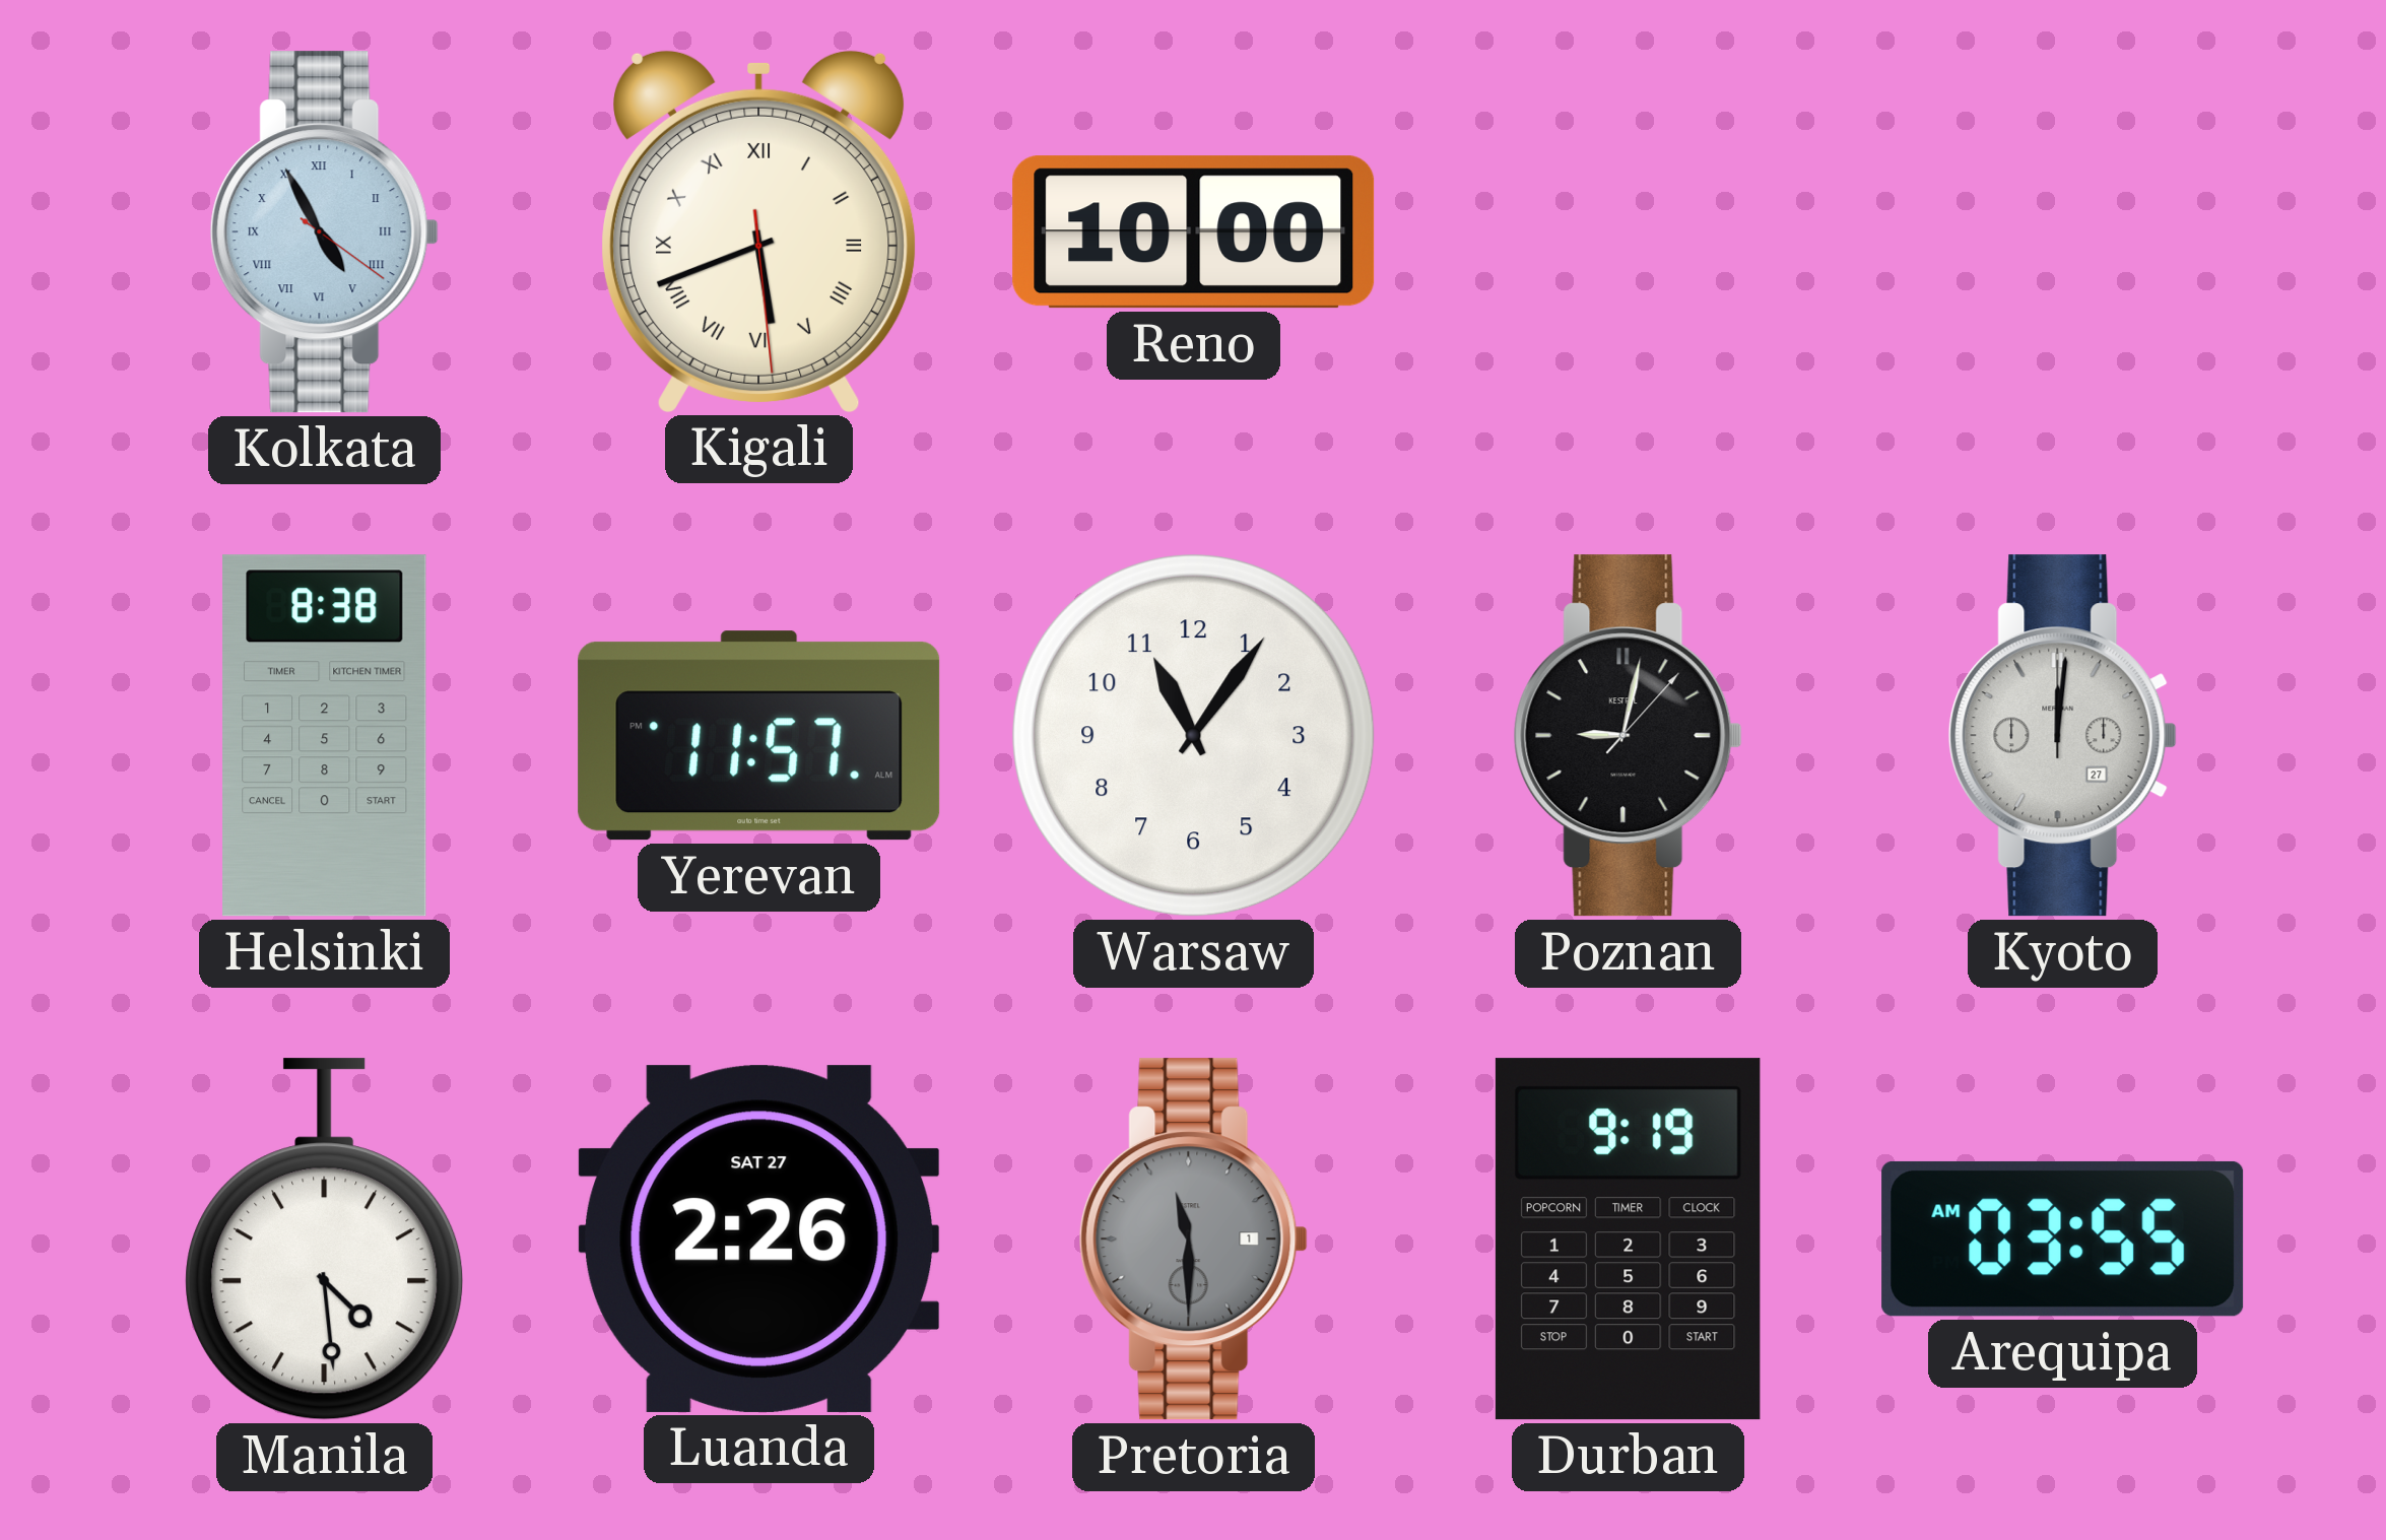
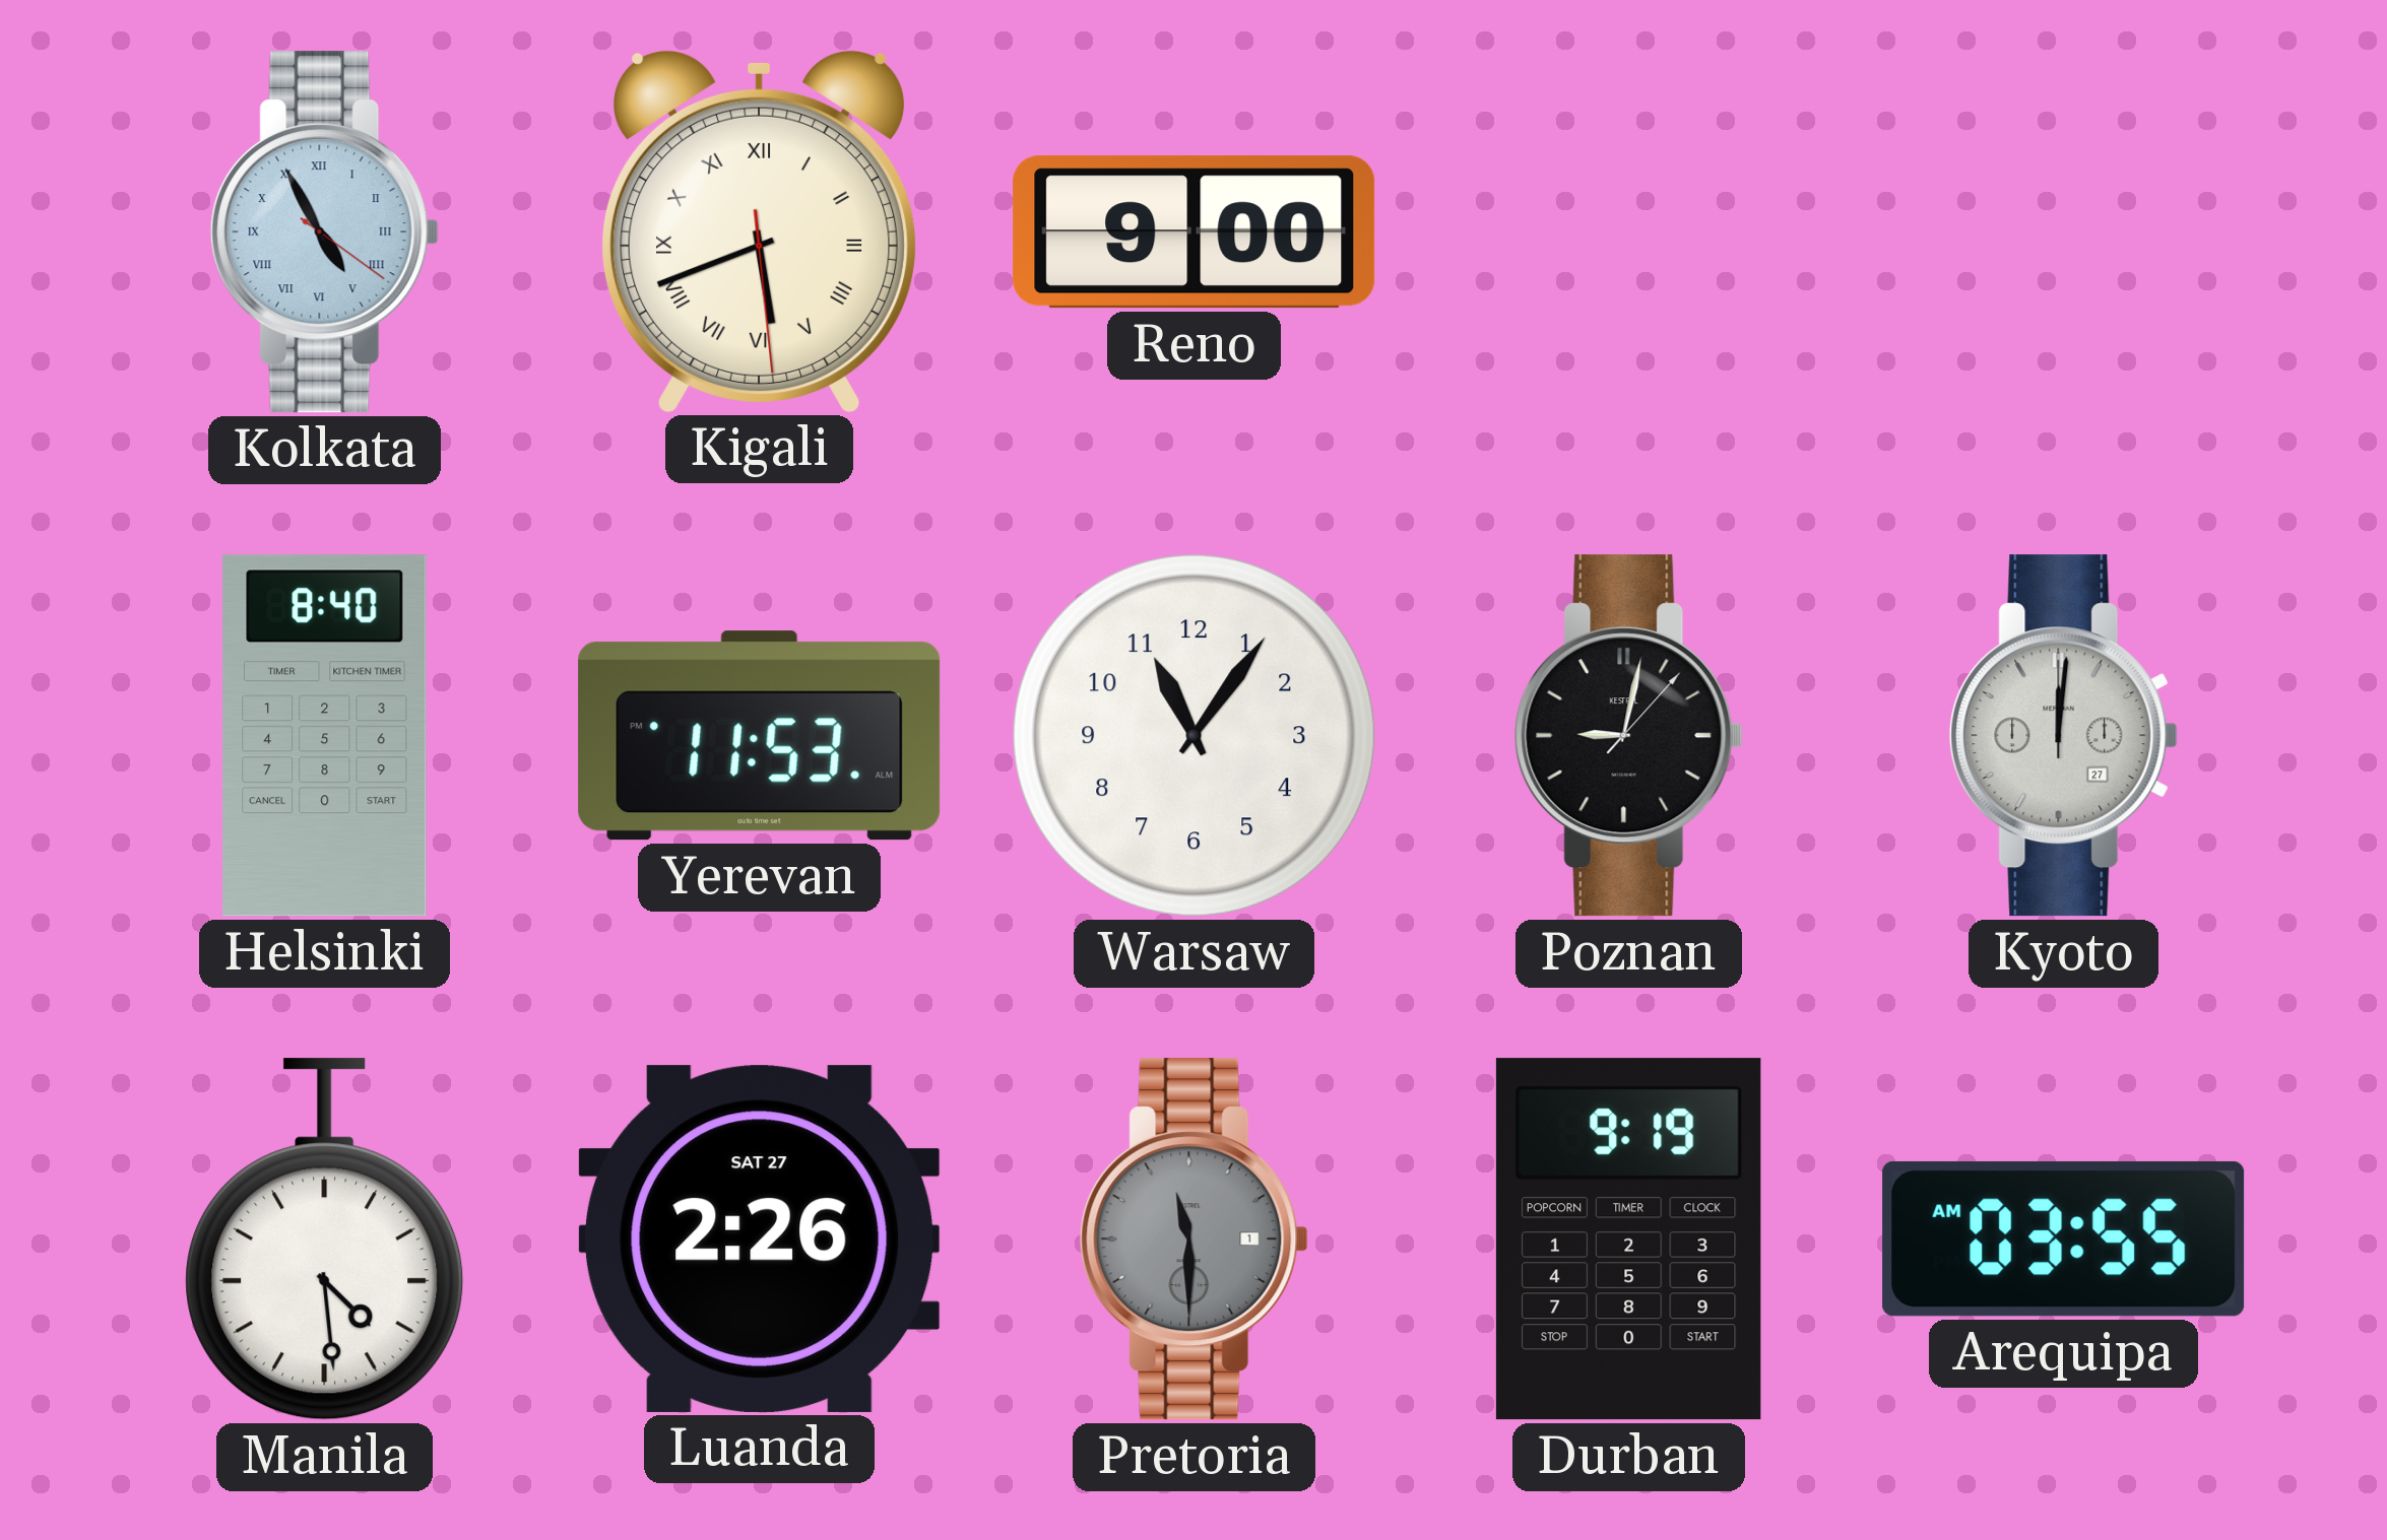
Reno: 10:00 -> 9:00
Helsinki: 8:38 -> 8:40
Yerevan: 11:57 -> 11:53
